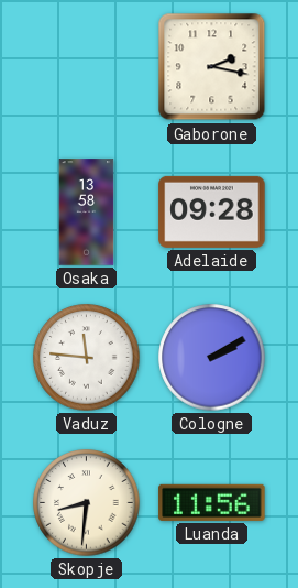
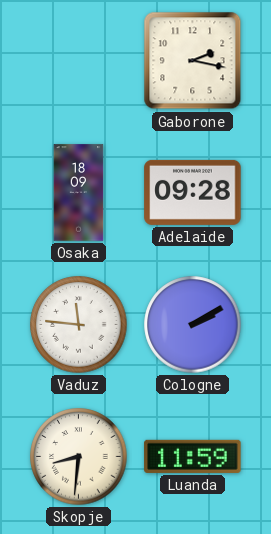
Osaka: 13:58 -> 18:09
Luanda: 11:56 -> 11:59
